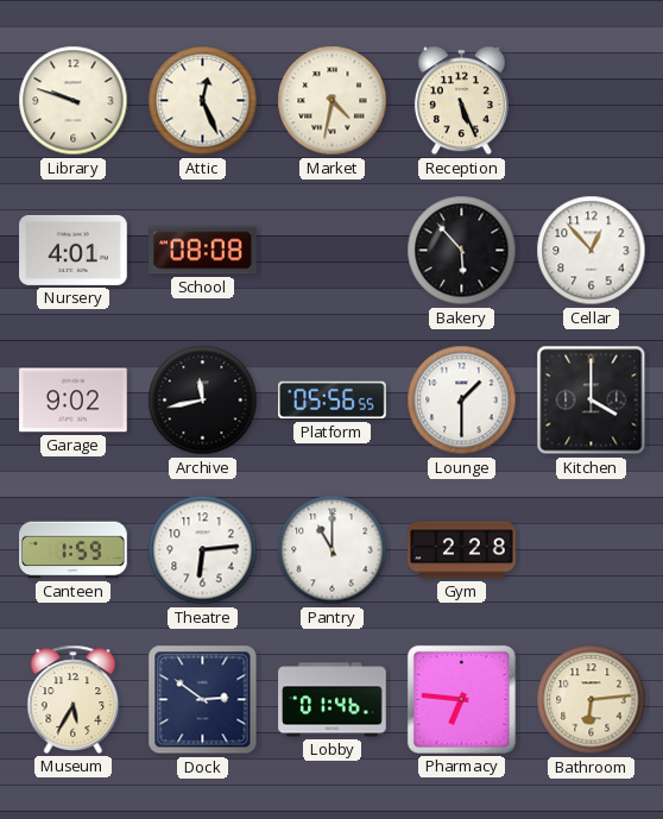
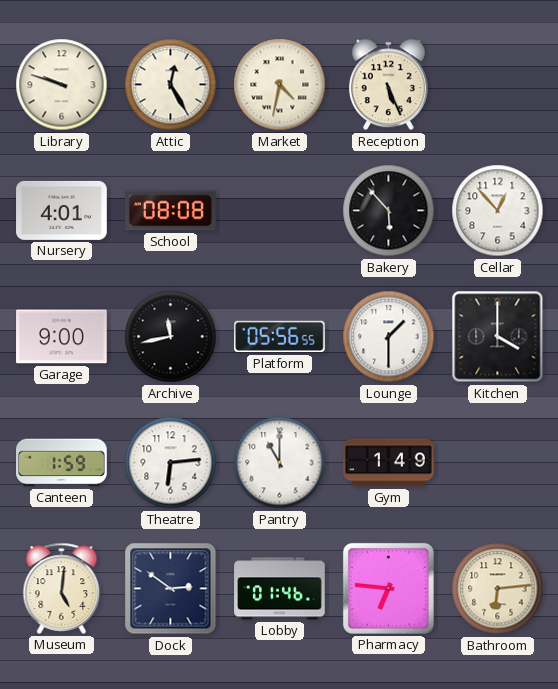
Attic: 12:26 -> 12:25
Garage: 9:02 -> 9:00
Gym: 2:28 -> 1:49
Museum: 5:35 -> 5:01
